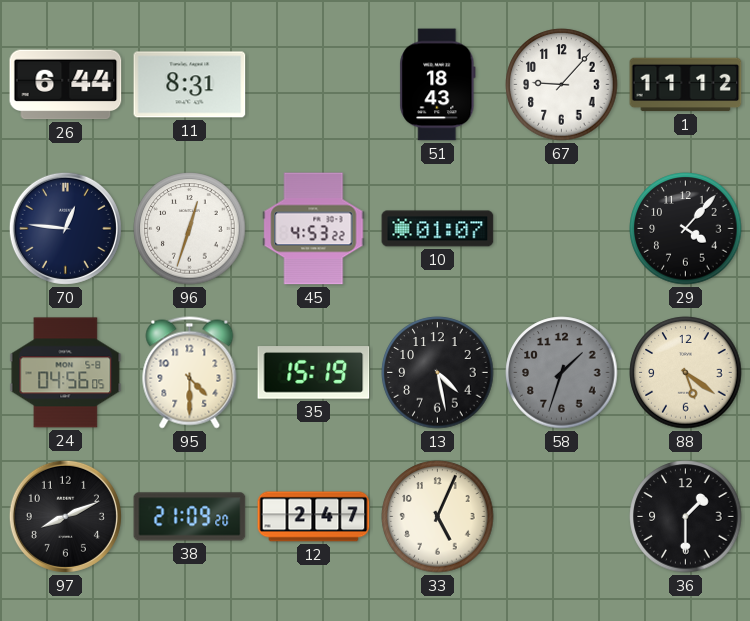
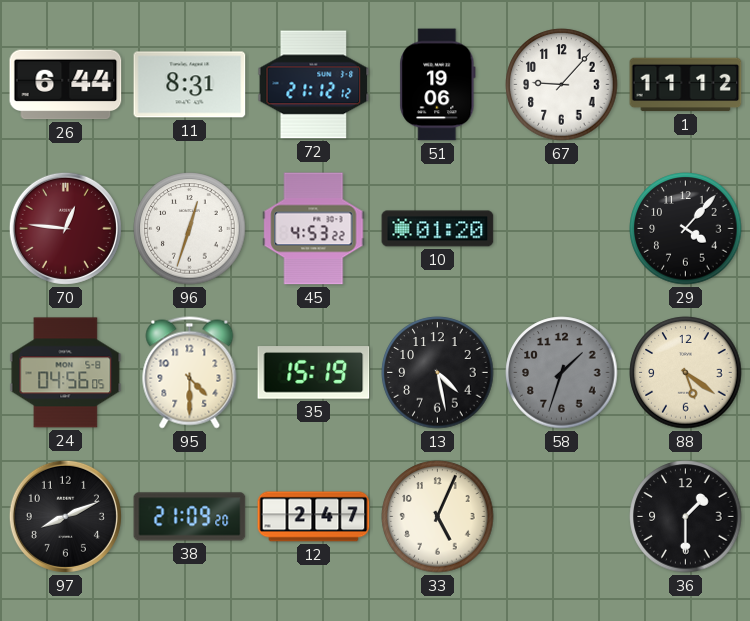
72: none -> 21:12
51: 18:43 -> 19:06
70 dial: navy -> burgundy
10: 01:07 -> 01:20
